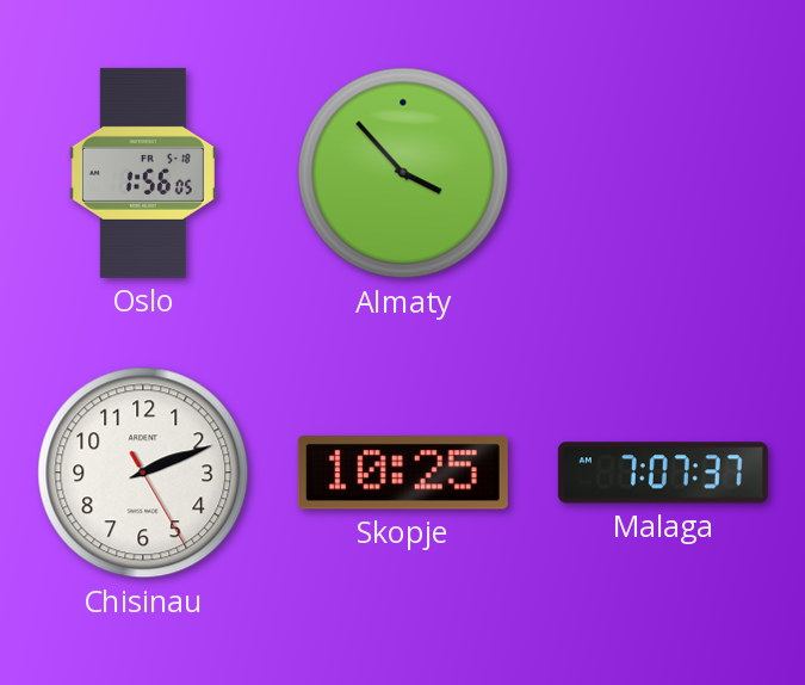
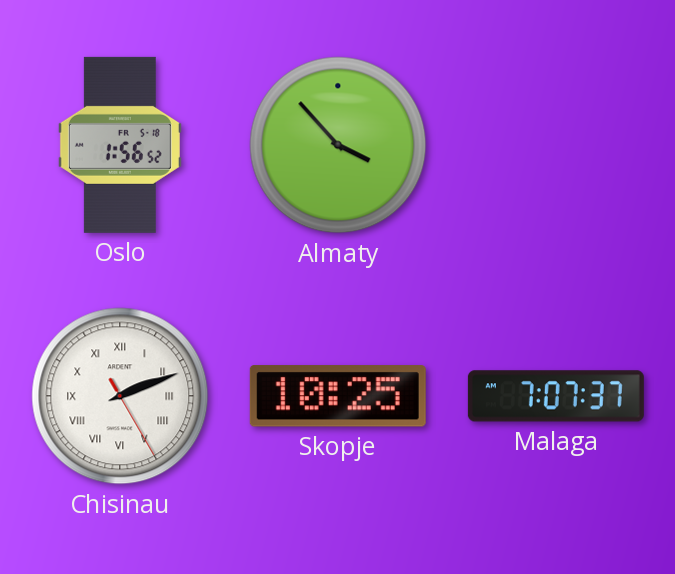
Oslo: 1:56:05 -> 1:56:52
Chisinau numerals: Arabic -> Roman
